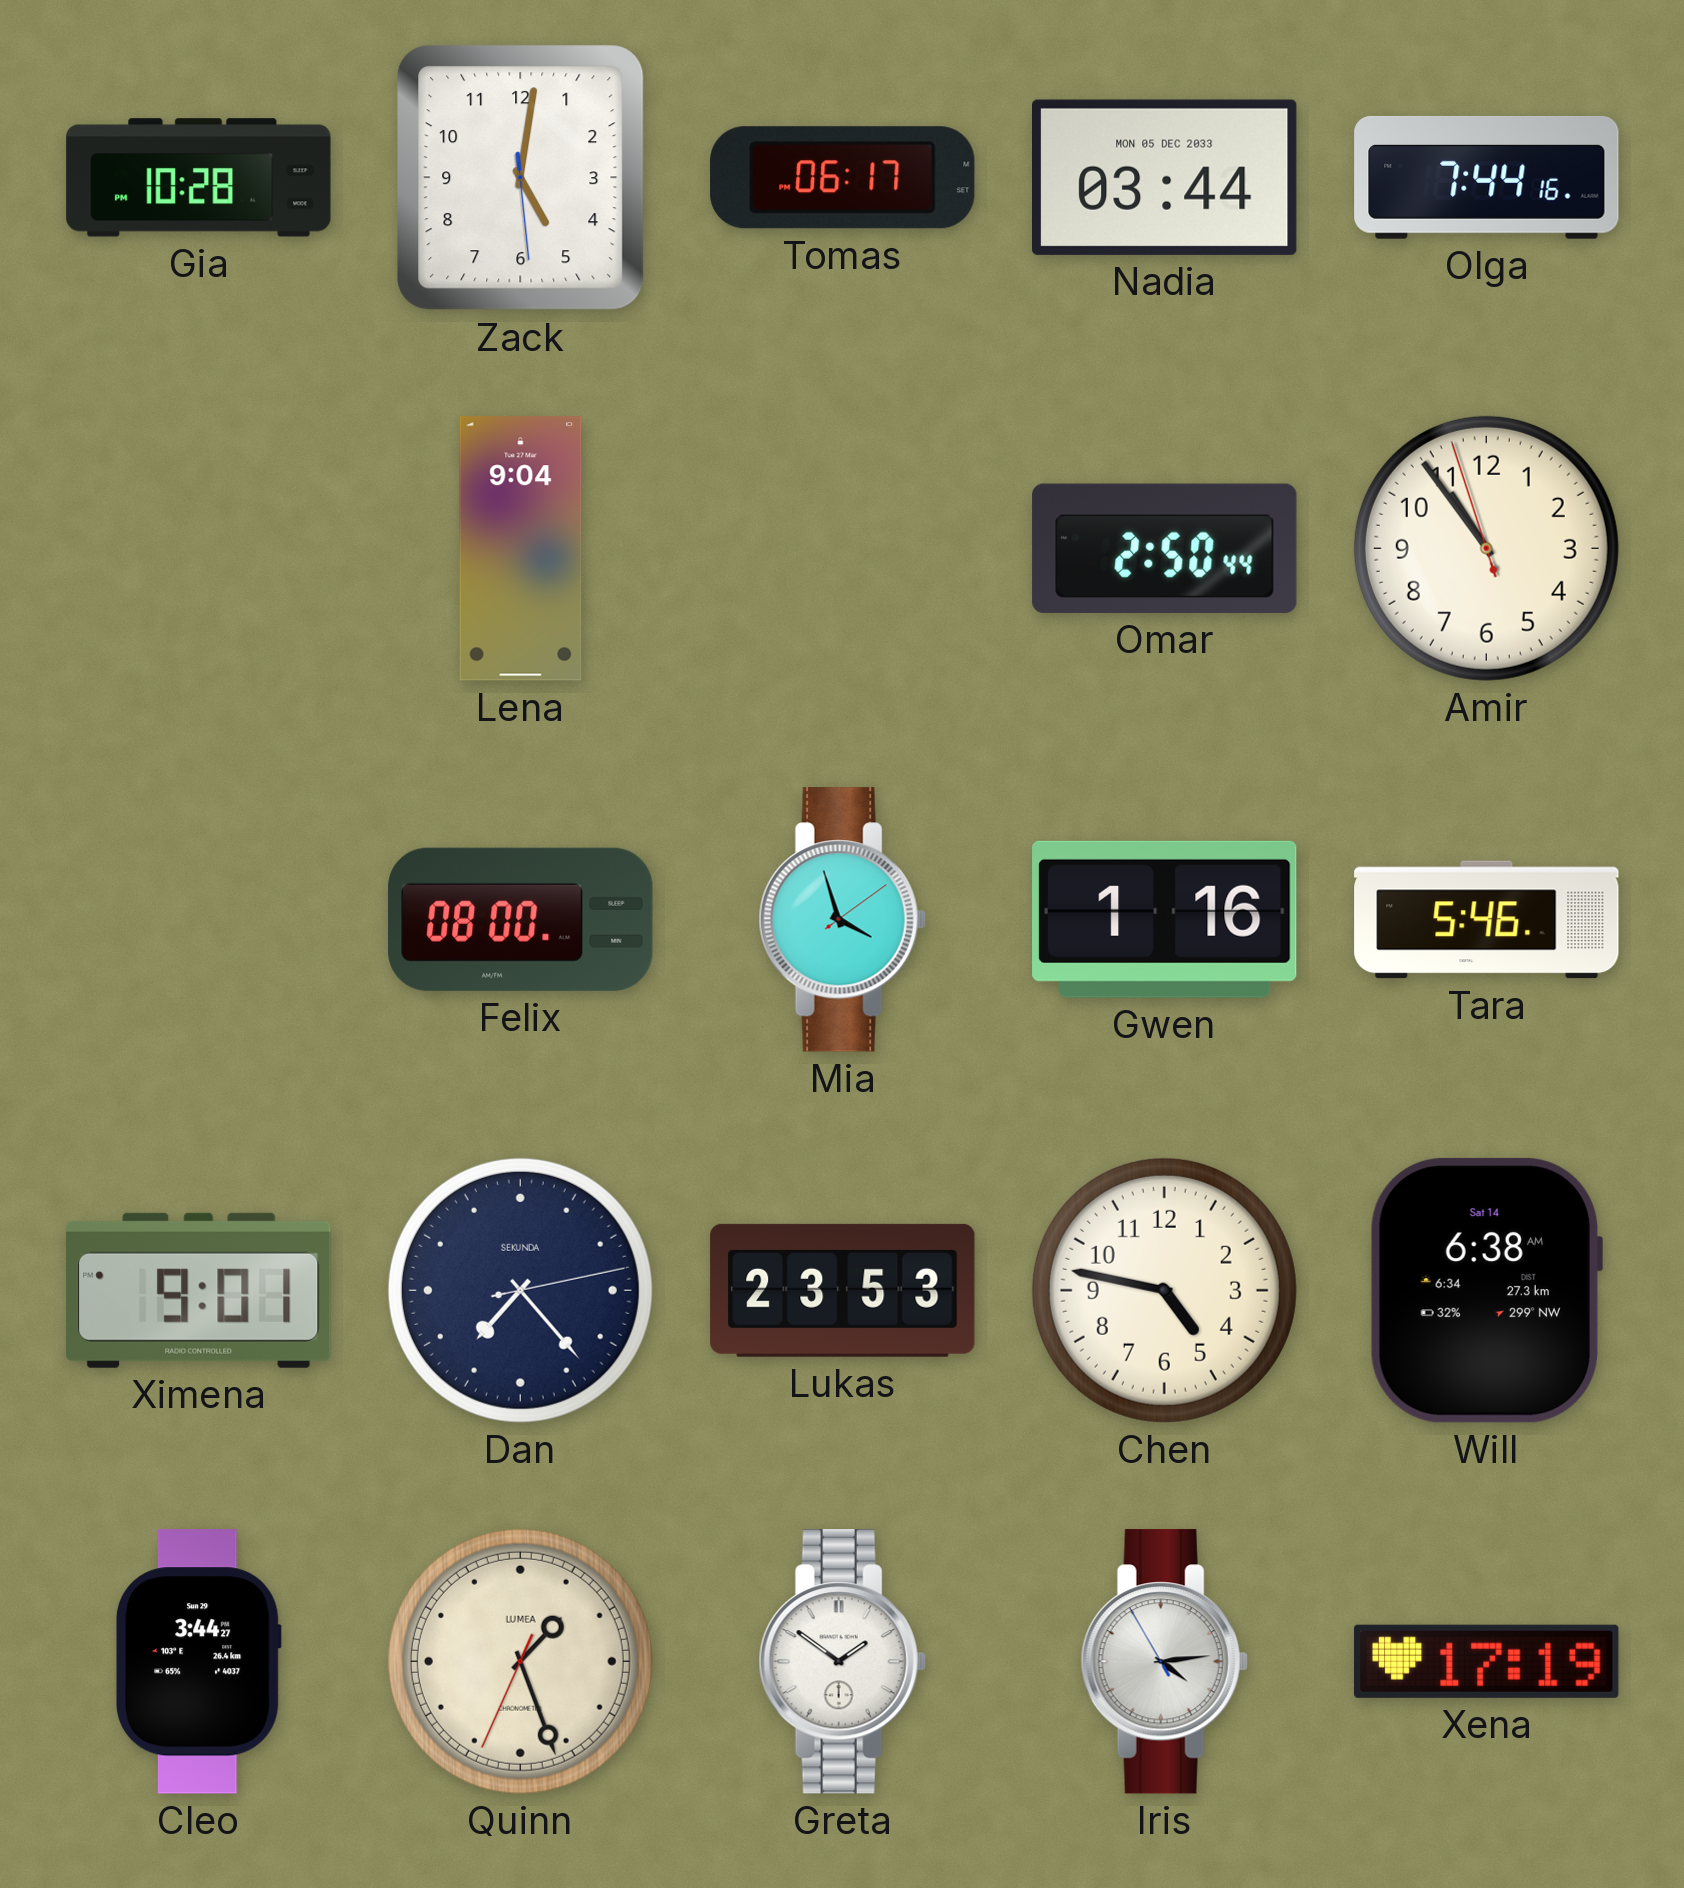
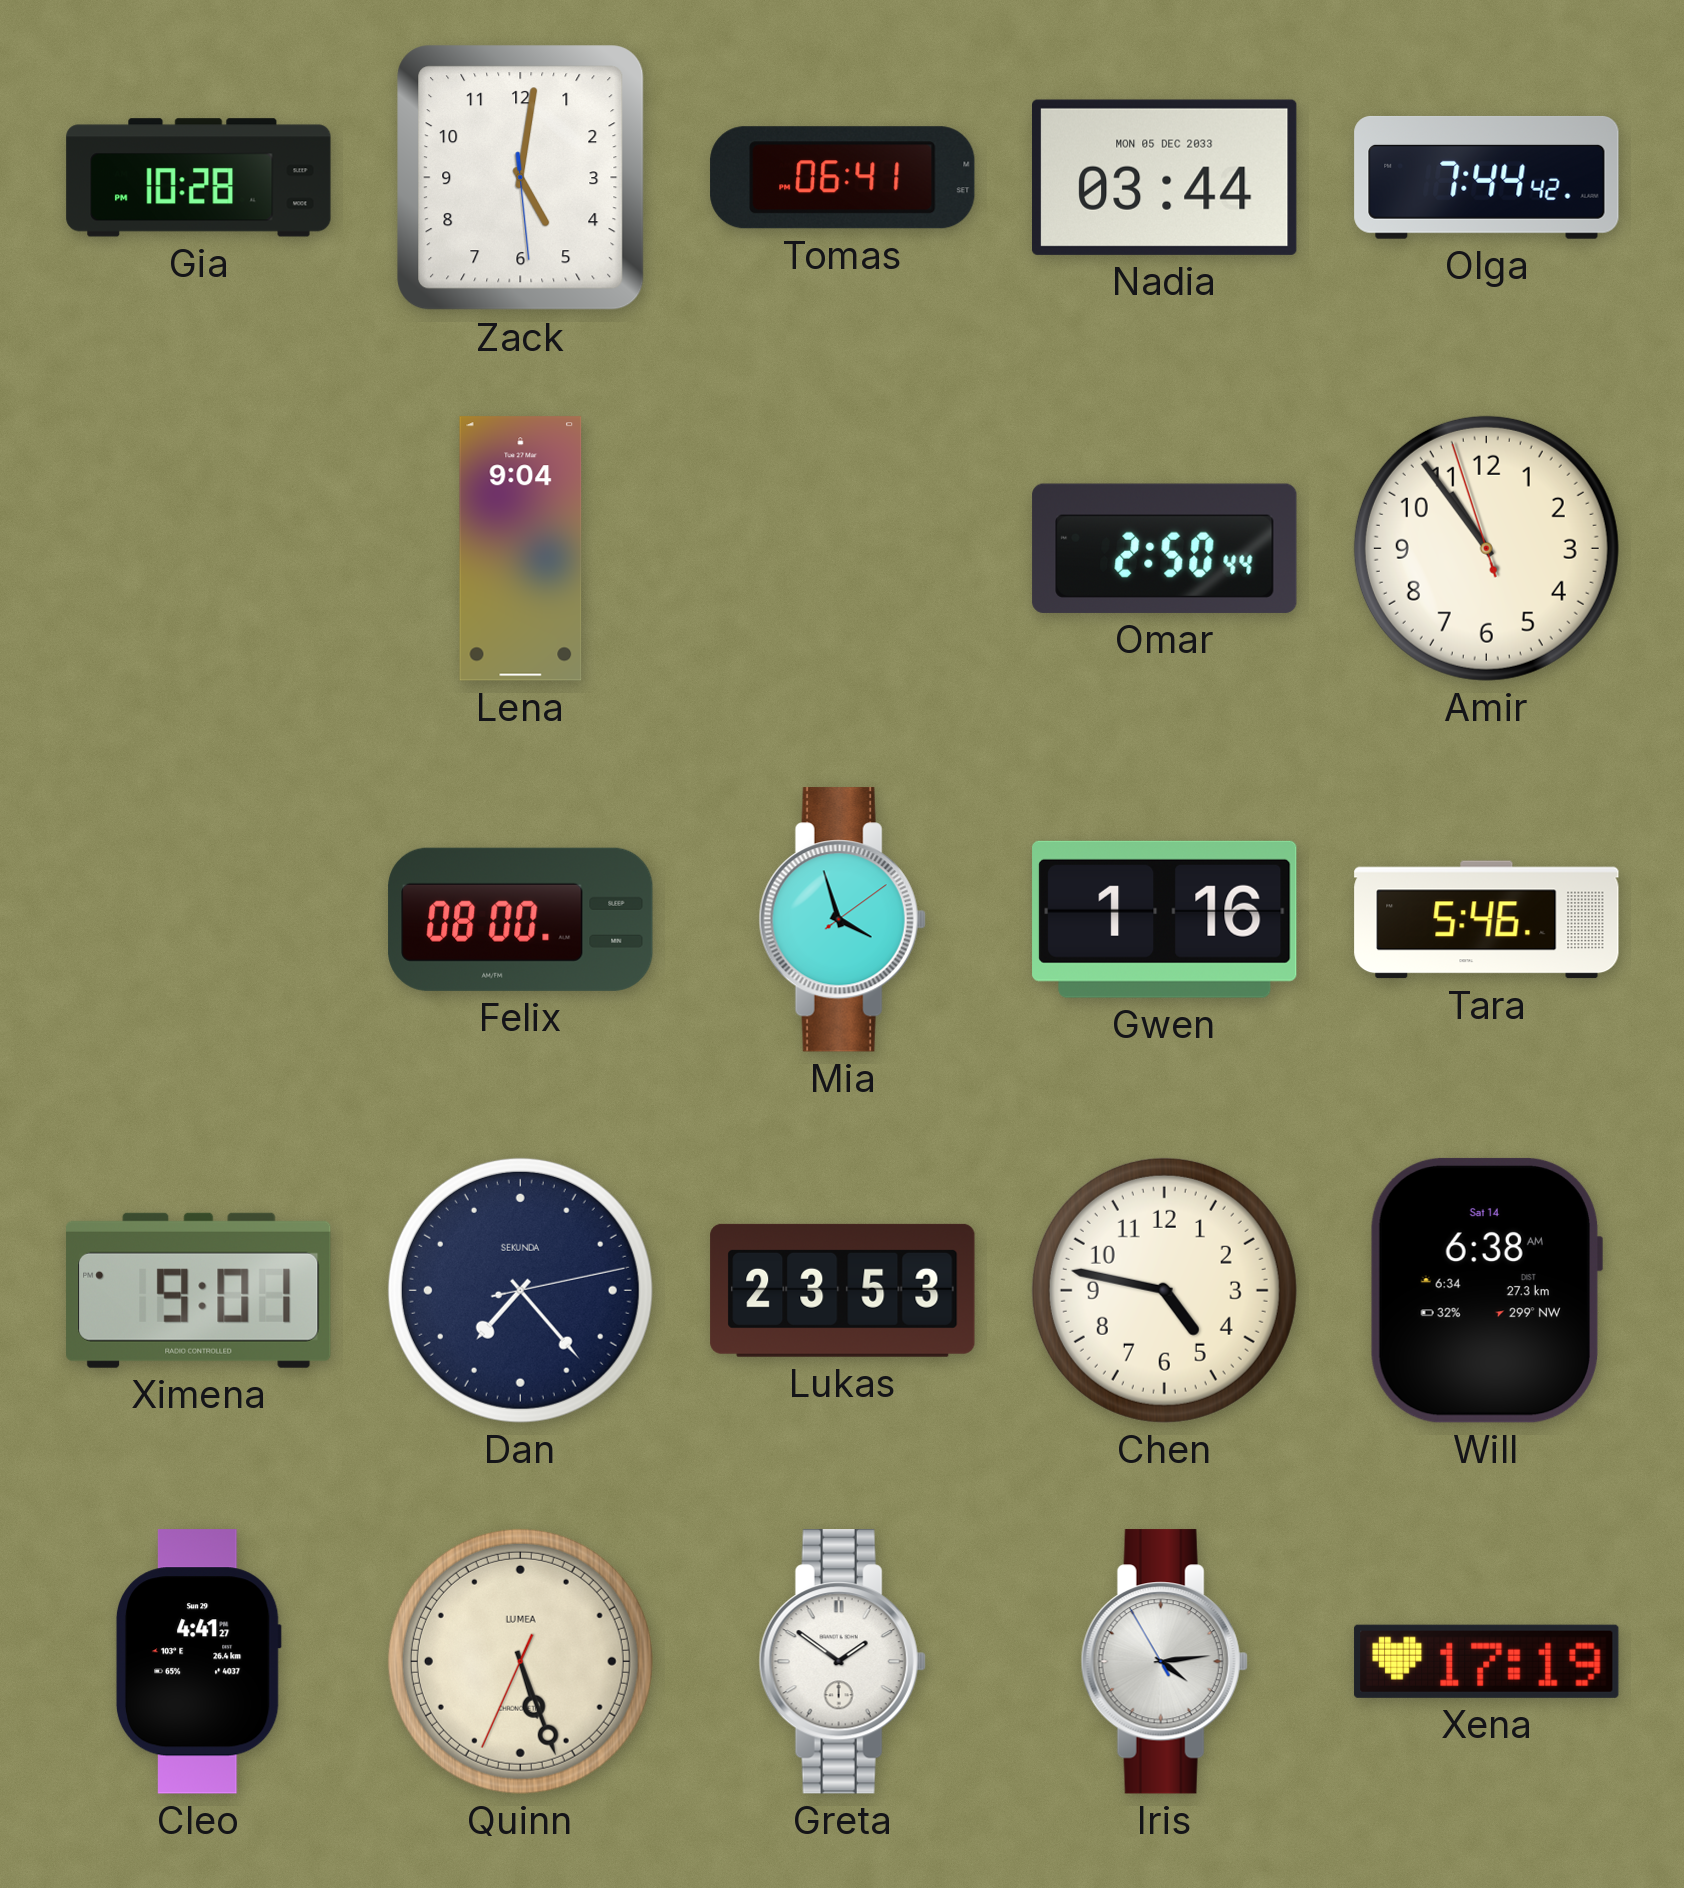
Tomas: 06:17 -> 06:41
Olga: 7:44:16 -> 7:44:42
Cleo: 3:44 -> 4:41
Quinn: 1:26 -> 5:26
